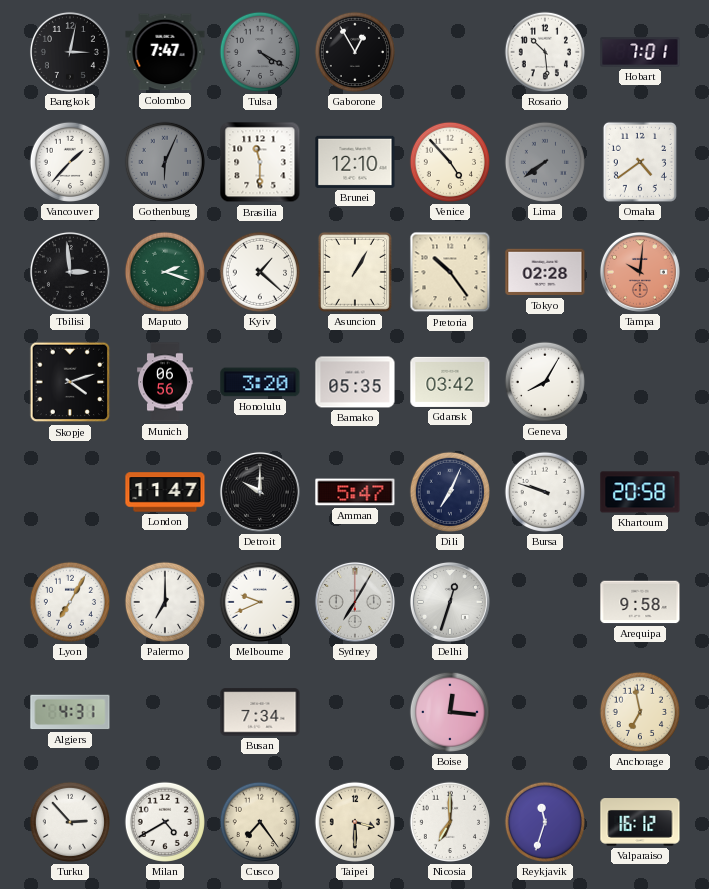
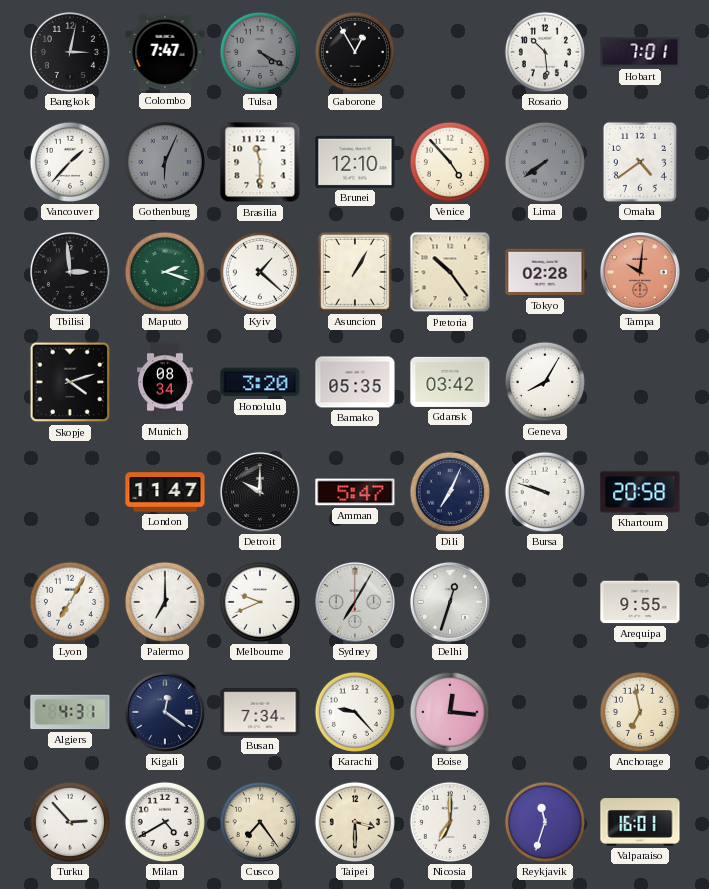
Munich: 06:56 -> 08:34
Arequipa: 9:58 -> 9:55
Kigali: none -> 12:21
Karachi: none -> 9:23
Valparaiso: 16:12 -> 16:01
